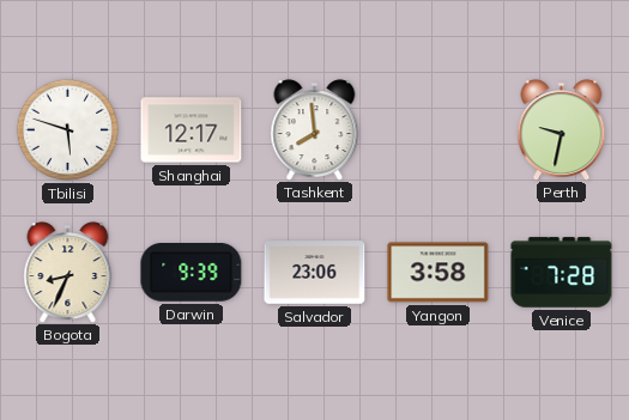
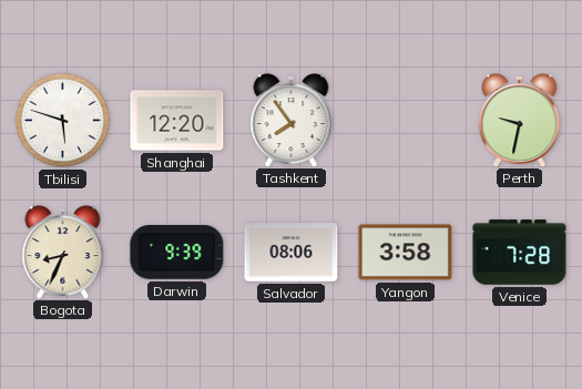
Shanghai: 12:17 -> 12:20
Tashkent: 7:59 -> 7:54
Salvador: 23:06 -> 08:06
